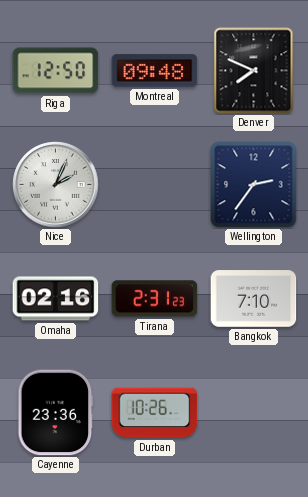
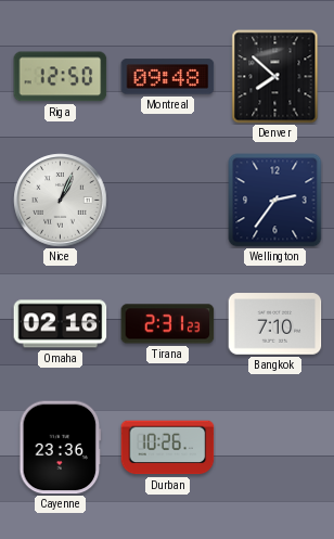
Denver: 7:49 -> 7:52
Nice: 2:04 -> 1:04
